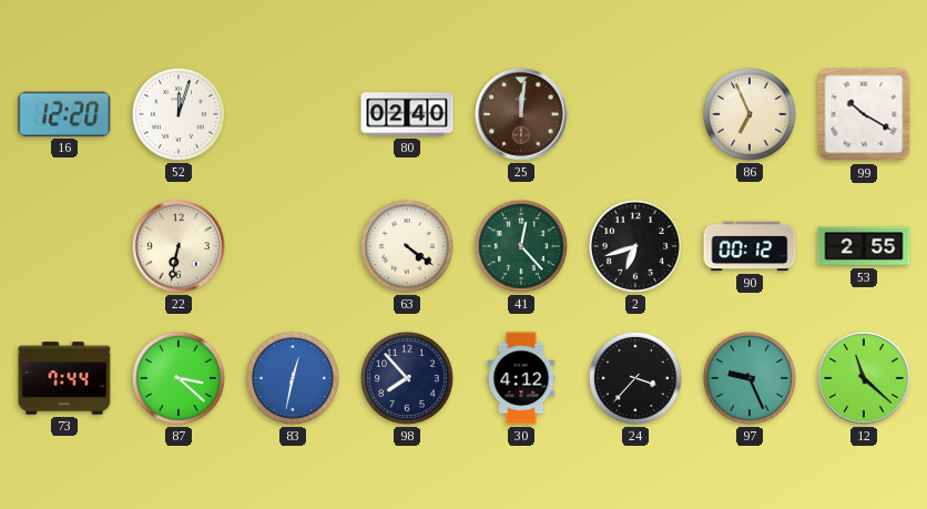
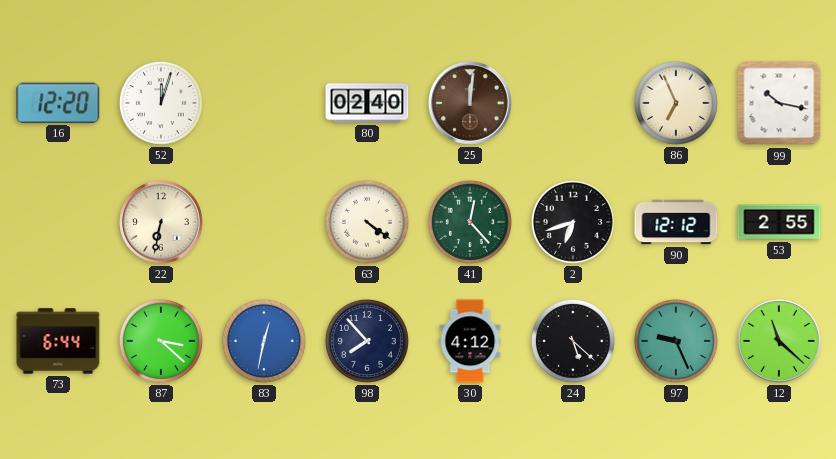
99: 10:20 -> 10:17
90: 00:12 -> 12:12
73: 7:44 -> 6:44
24: 3:37 -> 5:22
